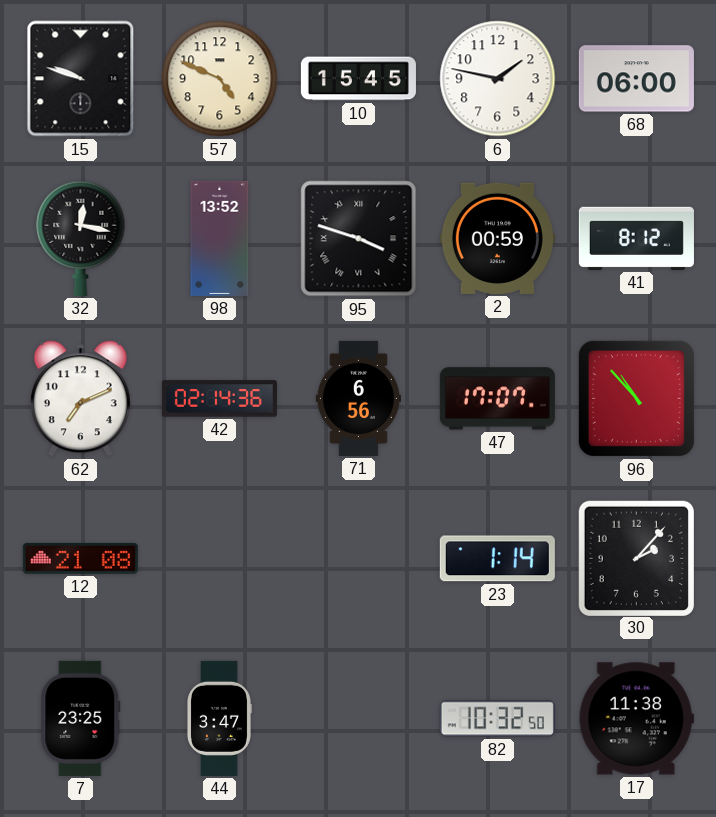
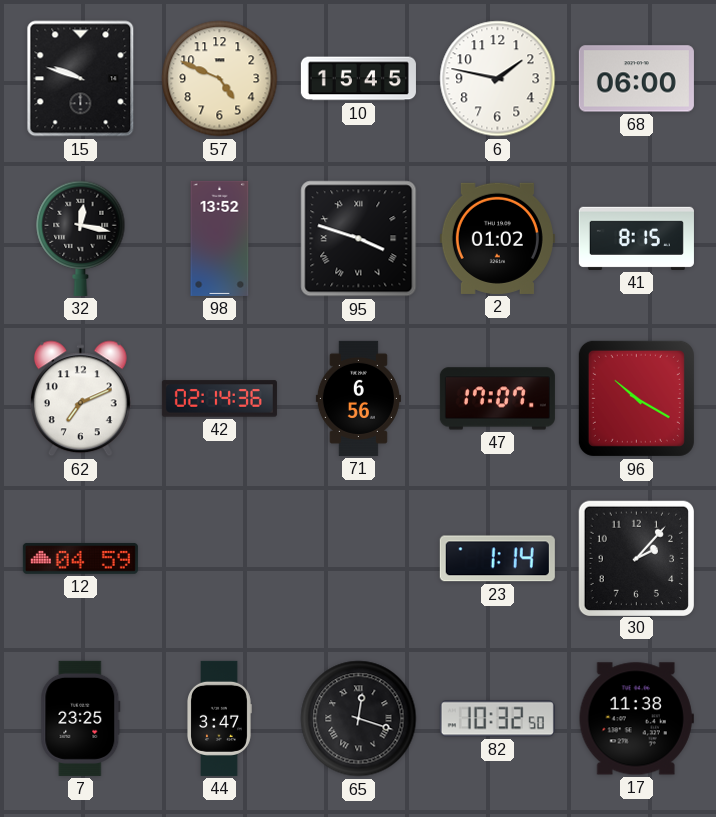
2: 00:59 -> 01:02
41: 8:12 -> 8:15
96: 10:53 -> 10:20
12: 21:08 -> 04:59
65: none -> 12:18
